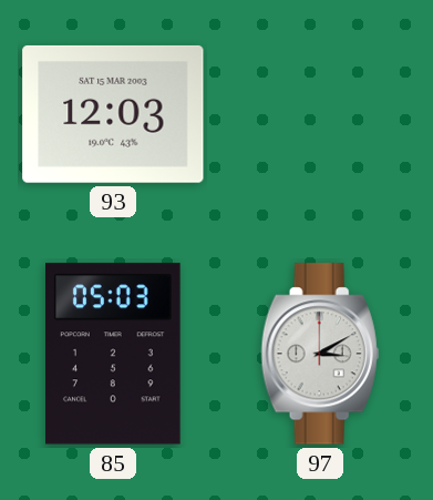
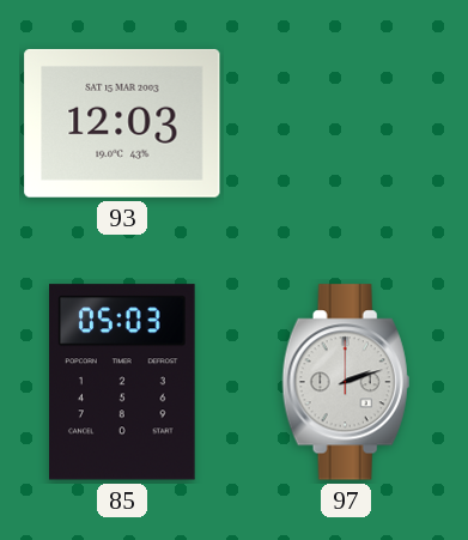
97: 3:10 -> 2:12
